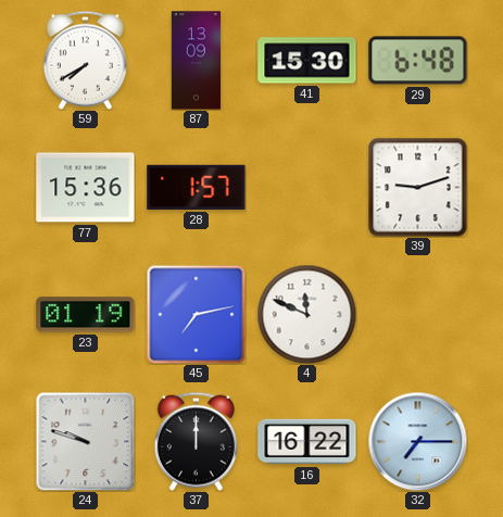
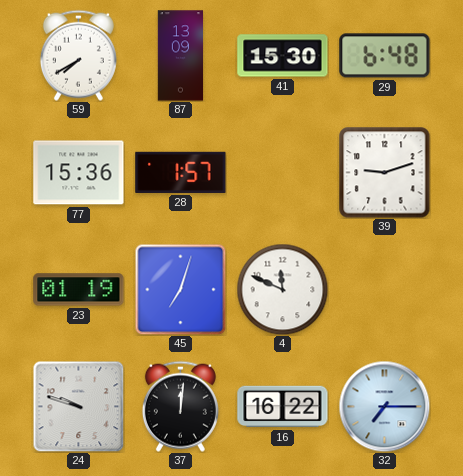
45: 7:13 -> 7:03
37: 12:00 -> 12:01
